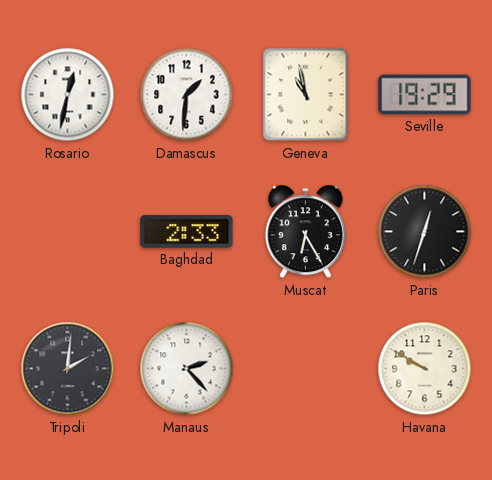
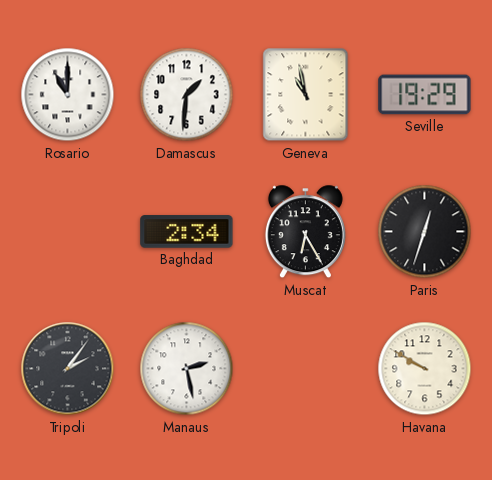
Rosario: 12:32 -> 11:00
Baghdad: 2:33 -> 2:34
Tripoli: 2:01 -> 2:06
Manaus: 2:23 -> 2:28
